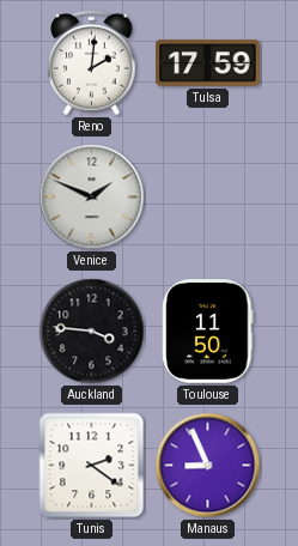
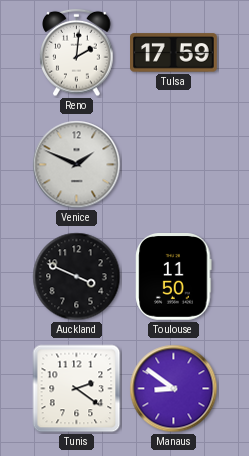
Auckland: 3:46 -> 3:49
Manaus: 8:56 -> 8:51
